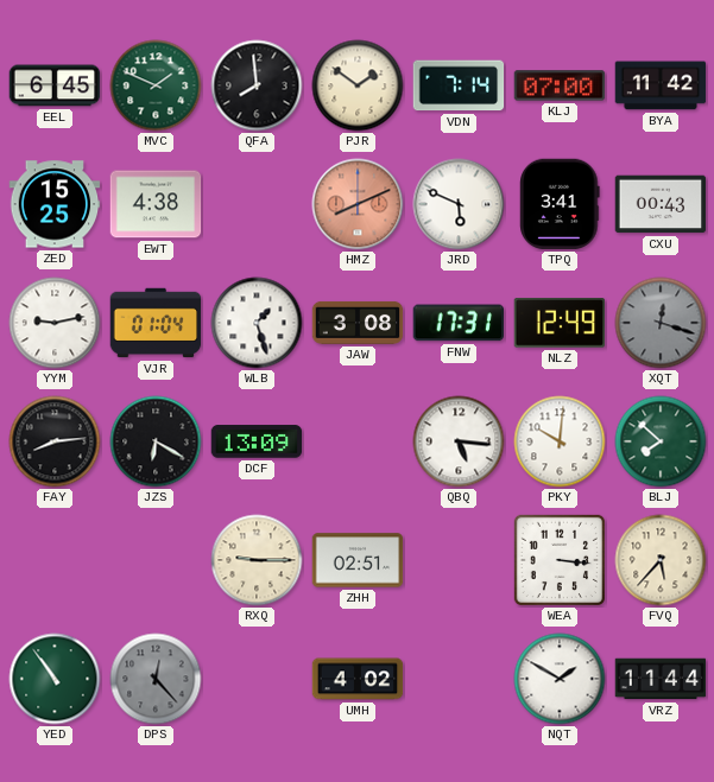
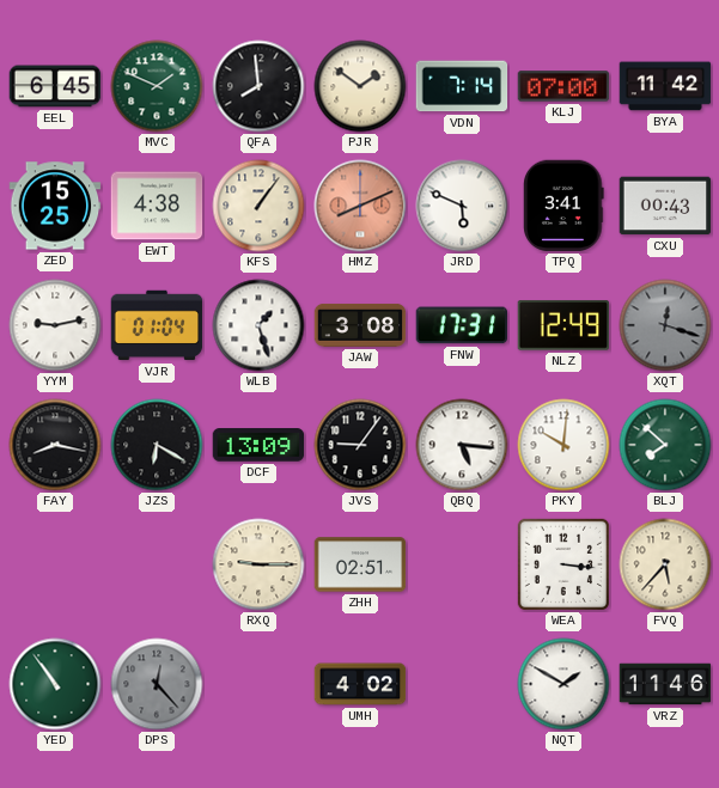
KFS: none -> 1:06
FAY: 8:14 -> 8:17
JVS: none -> 9:06
VRZ: 11:44 -> 11:46
